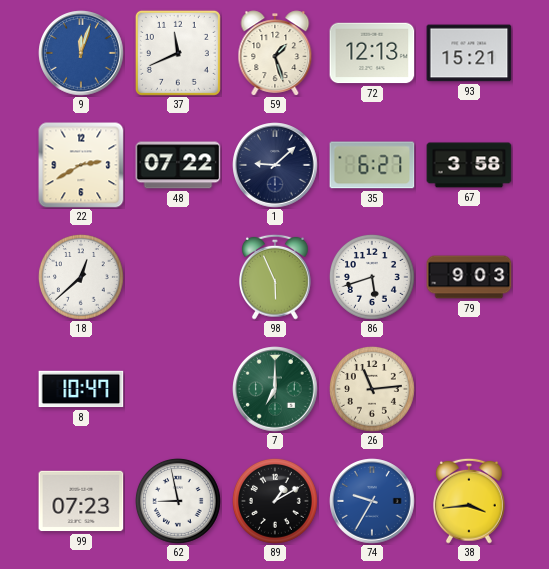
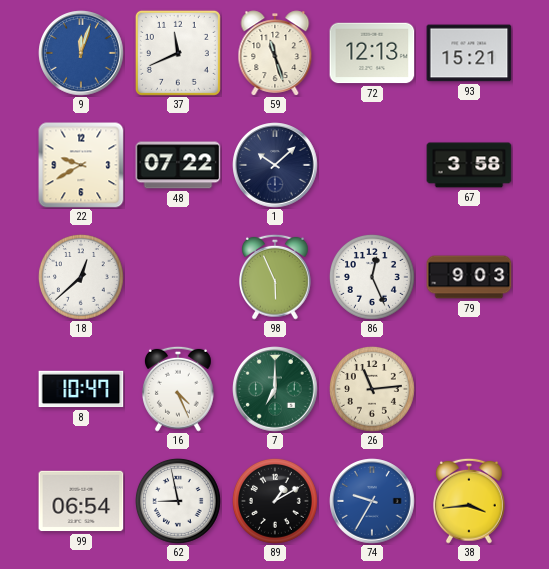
59: 1:27 -> 11:27
22: 2:40 -> 9:40
1: 9:08 -> 10:08
35: 6:27 -> none
86: 5:42 -> 12:26
16: none -> 4:26
99: 07:23 -> 06:54
